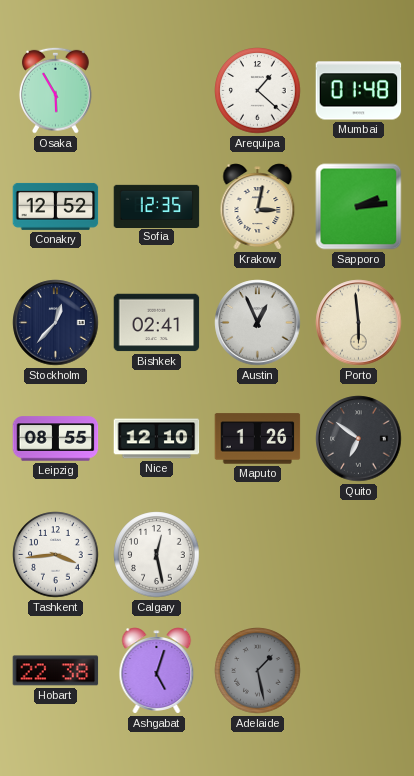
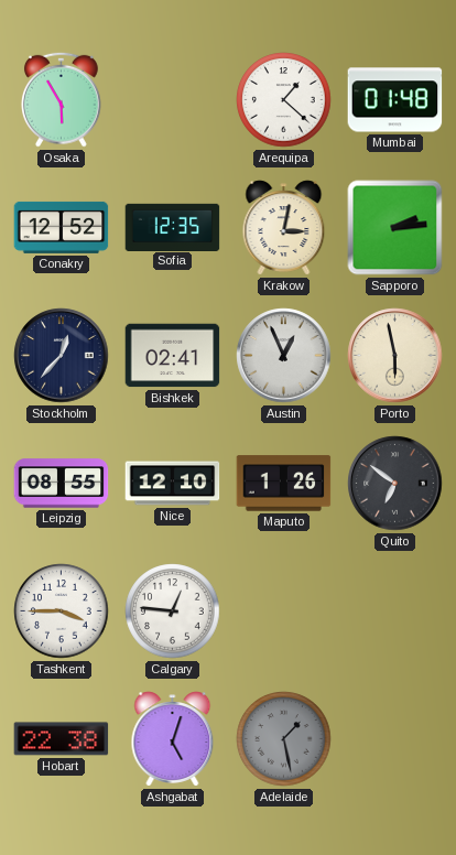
Porto: 5:59 -> 5:58
Tashkent: 3:44 -> 3:45
Calgary: 12:28 -> 12:46
